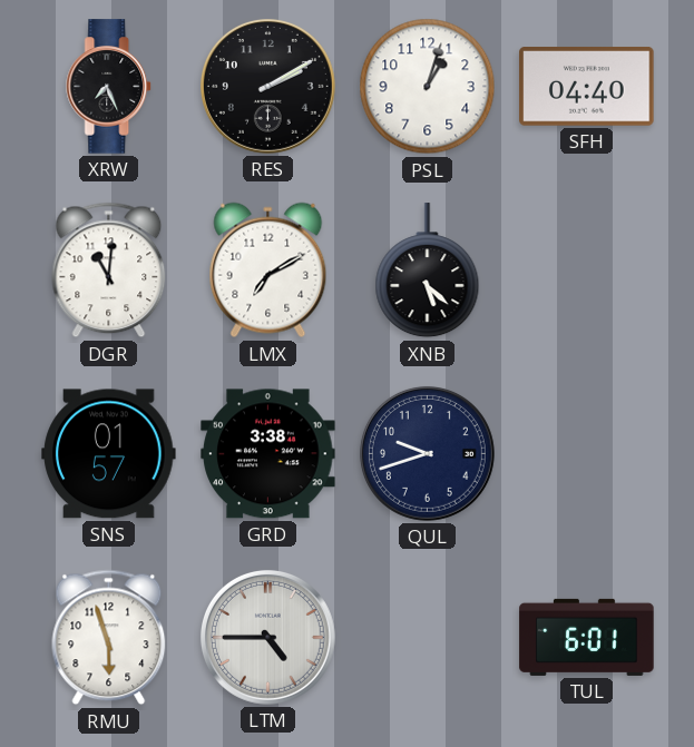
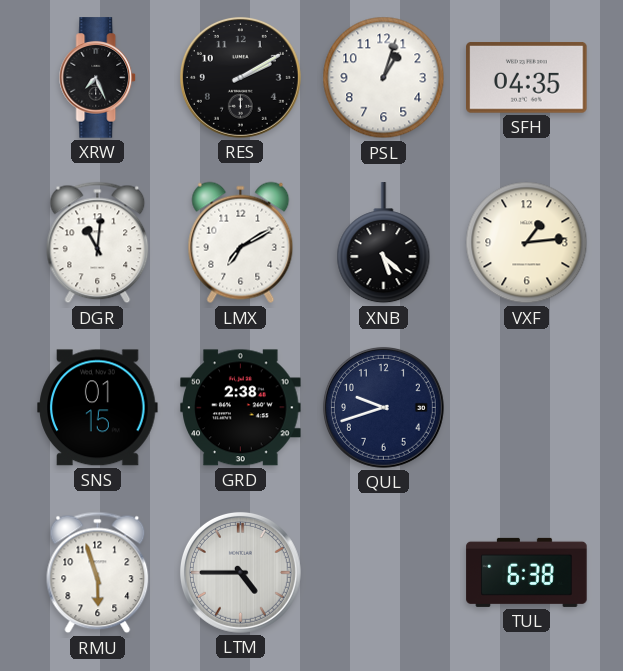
SFH: 04:40 -> 04:35
VXF: none -> 1:14
SNS: 01:57 -> 01:15
GRD: 3:38 -> 2:38
TUL: 6:01 -> 6:38
